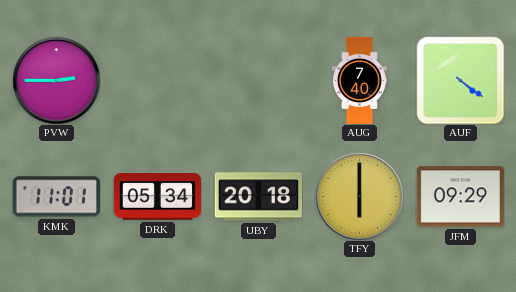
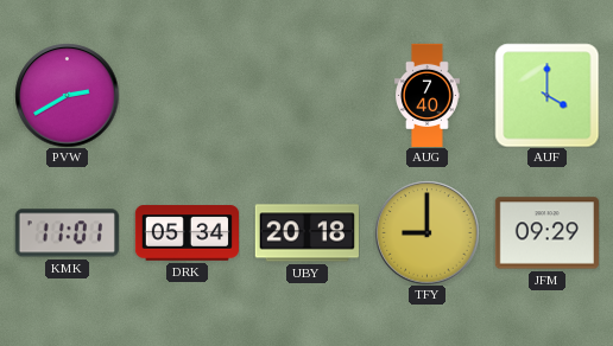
PVW: 2:45 -> 2:40
AUF: 4:21 -> 4:00
TFY: 6:00 -> 9:00
